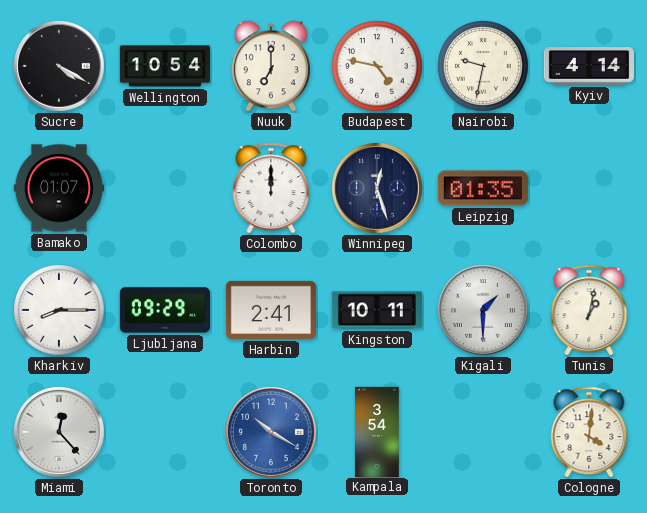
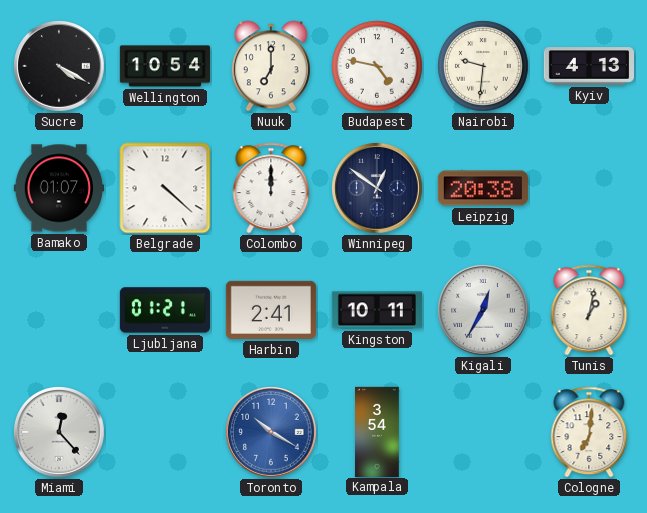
Nairobi: 9:32 -> 9:31
Kyiv: 4:14 -> 4:13
Belgrade: none -> 4:22
Winnipeg: 12:27 -> 12:51
Leipzig: 01:35 -> 20:38
Kharkiv: 8:15 -> none
Ljubljana: 09:29 -> 01:21
Kigali: 1:30 -> 12:35
Cologne: 4:01 -> 7:01
